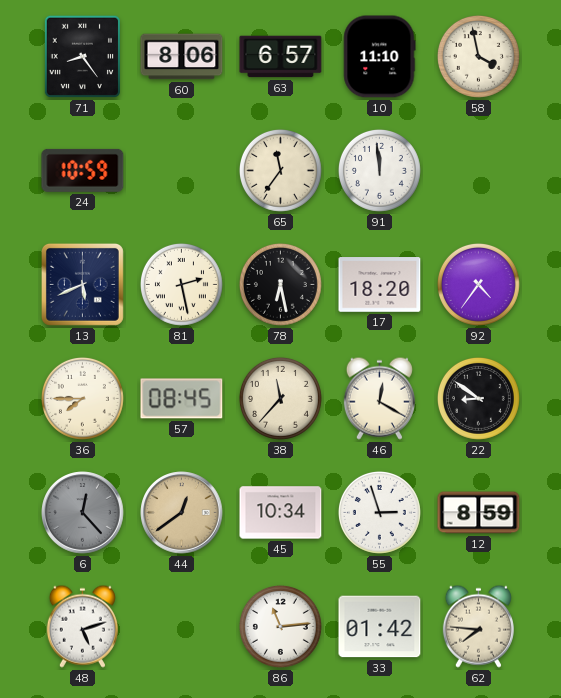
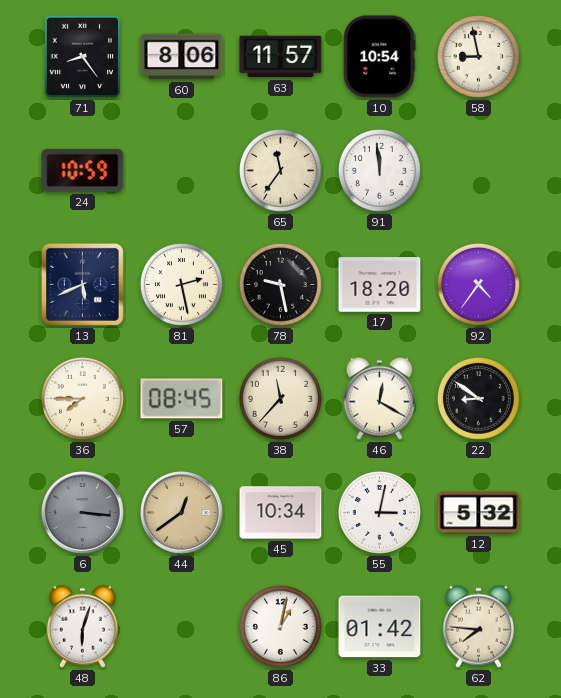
63: 6:57 -> 11:57
10: 11:10 -> 10:54
58: 3:58 -> 8:58
78: 6:28 -> 9:28
6: 12:23 -> 3:16
55: 2:57 -> 3:02
12: 8:59 -> 5:32
48: 5:12 -> 6:03
86: 11:14 -> 1:02
